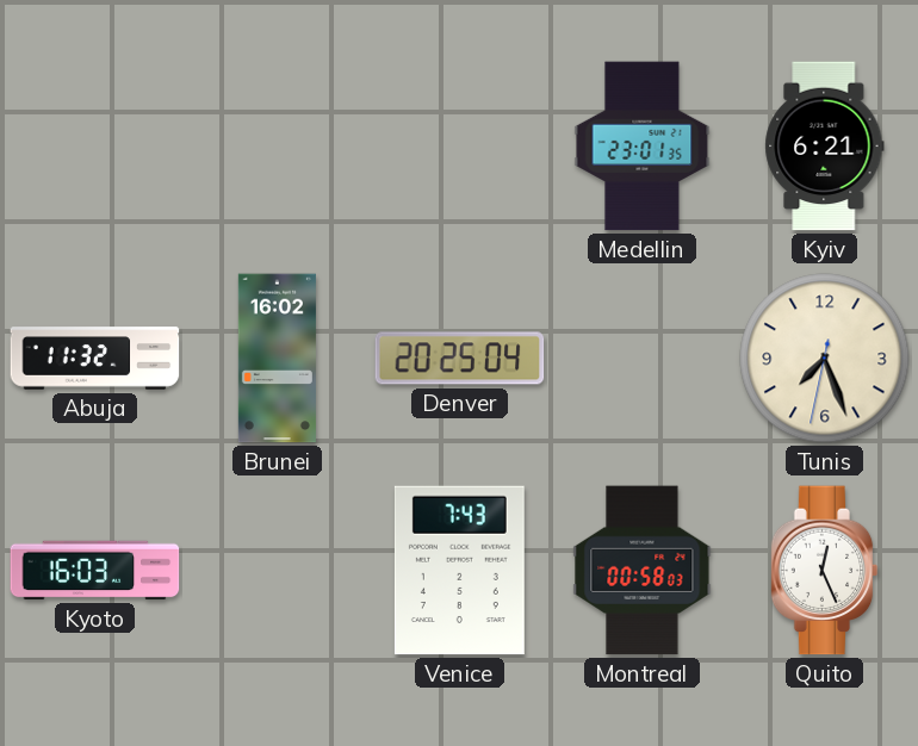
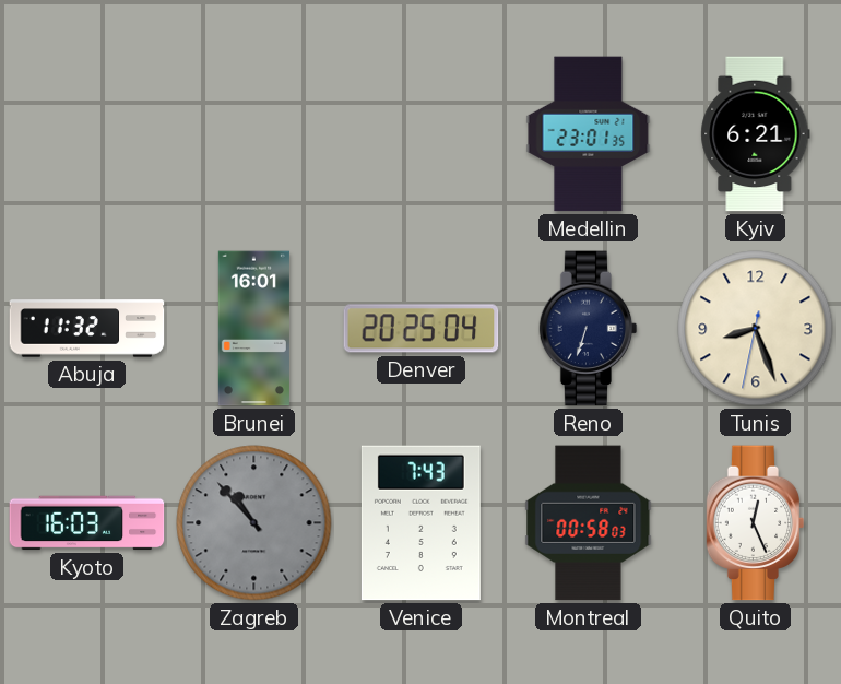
Brunei: 16:02 -> 16:01
Reno: none -> 6:33
Tunis: 7:26 -> 8:26
Zagreb: none -> 10:53
